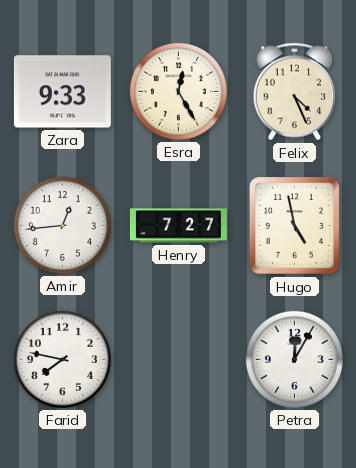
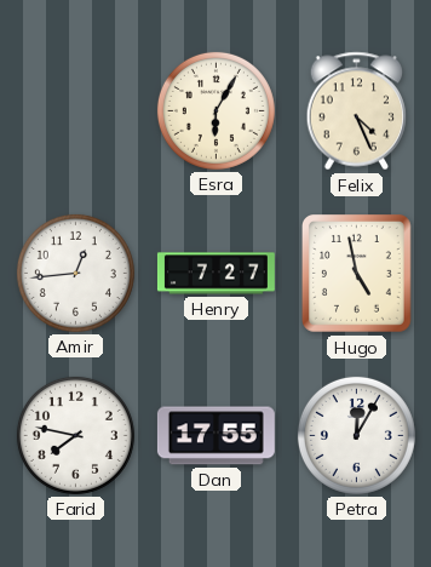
Zara: 9:33 -> none
Esra: 12:25 -> 6:05
Dan: none -> 17:55
